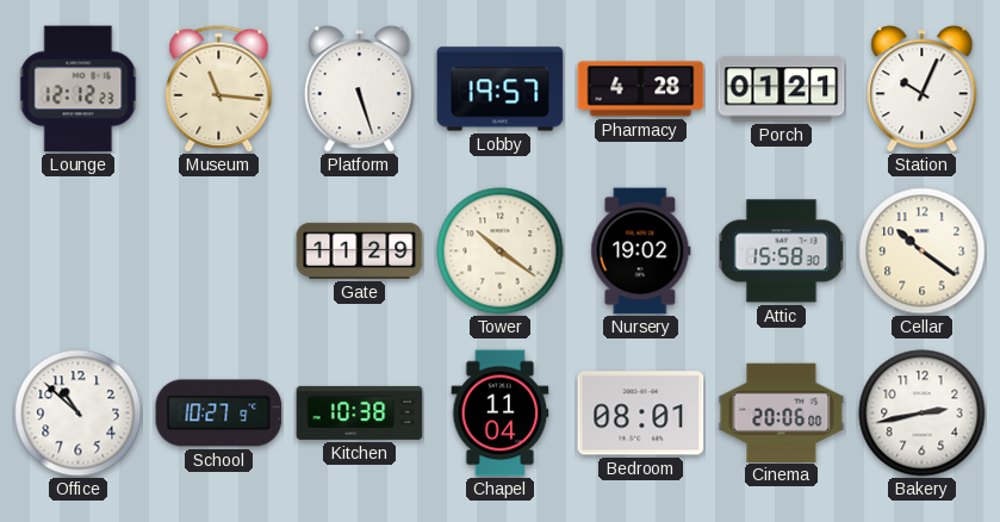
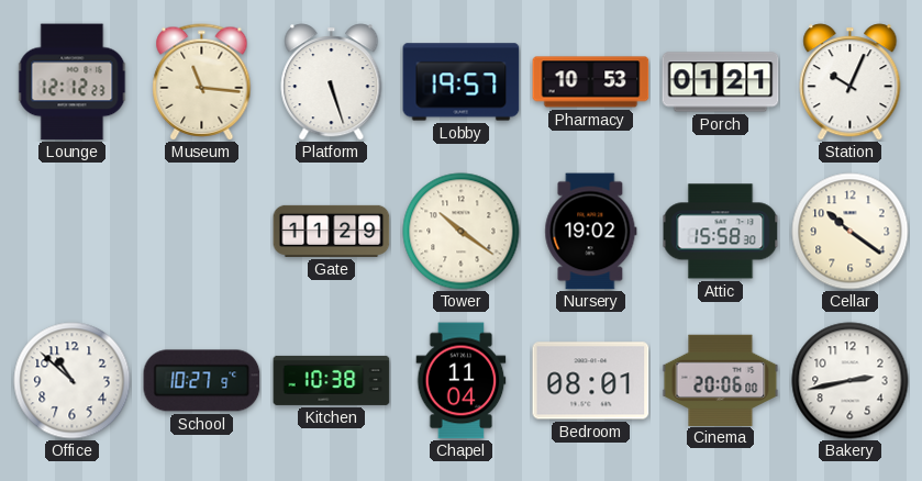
Pharmacy: 4:28 -> 10:53
